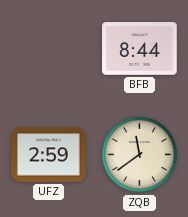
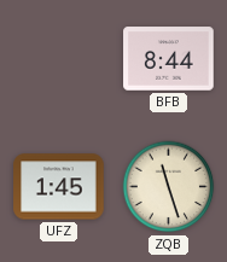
UFZ: 2:59 -> 1:45
ZQB: 11:39 -> 11:27
